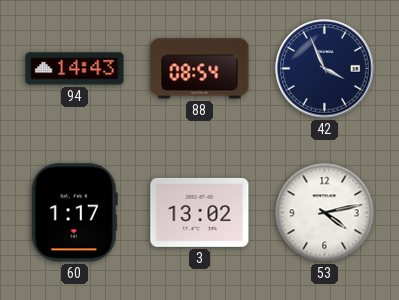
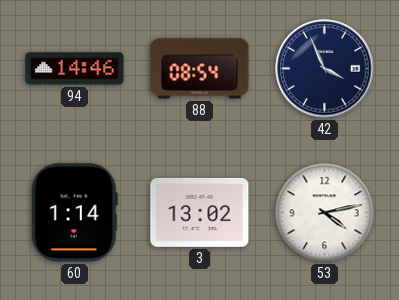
94: 14:43 -> 14:46
60: 1:17 -> 1:14
